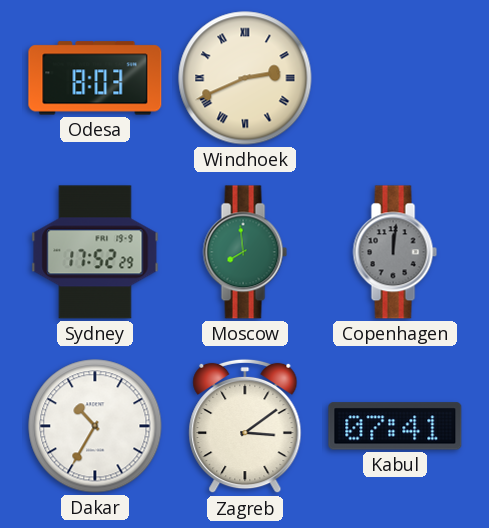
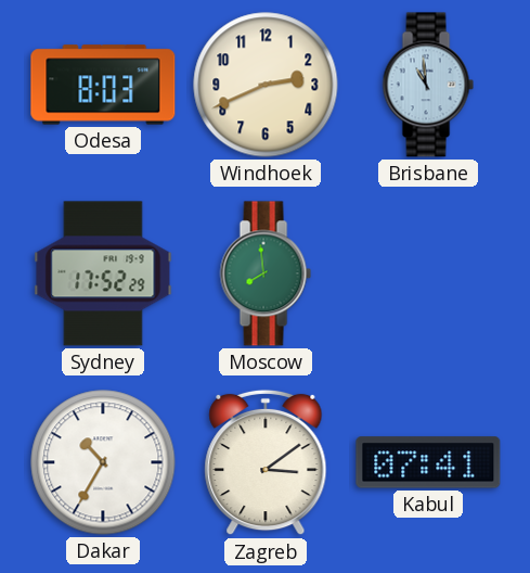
Windhoek numerals: Roman -> Arabic
Brisbane: none -> 10:59
Copenhagen: 12:01 -> none
